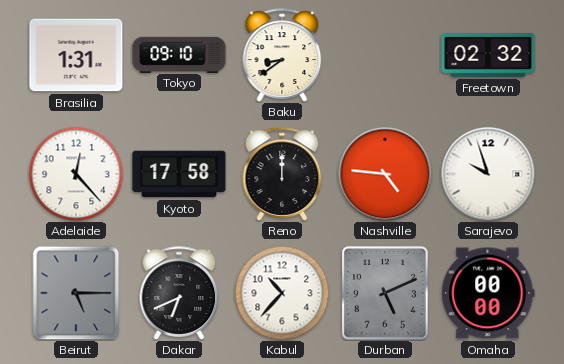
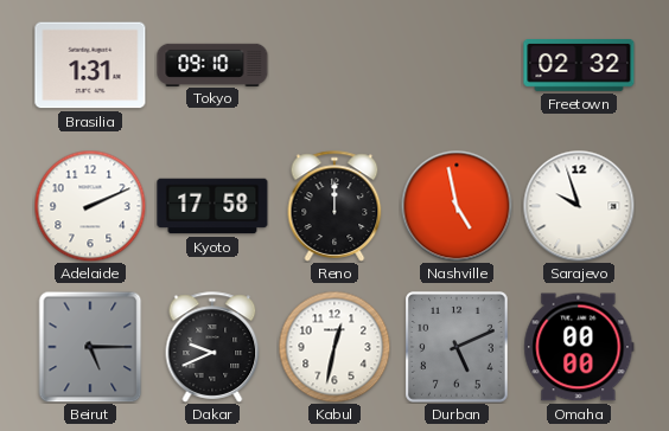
Baku: 8:39 -> none
Adelaide: 12:23 -> 2:11
Nashville: 4:46 -> 4:58
Dakar: 6:41 -> 9:41
Kabul: 10:37 -> 12:32
